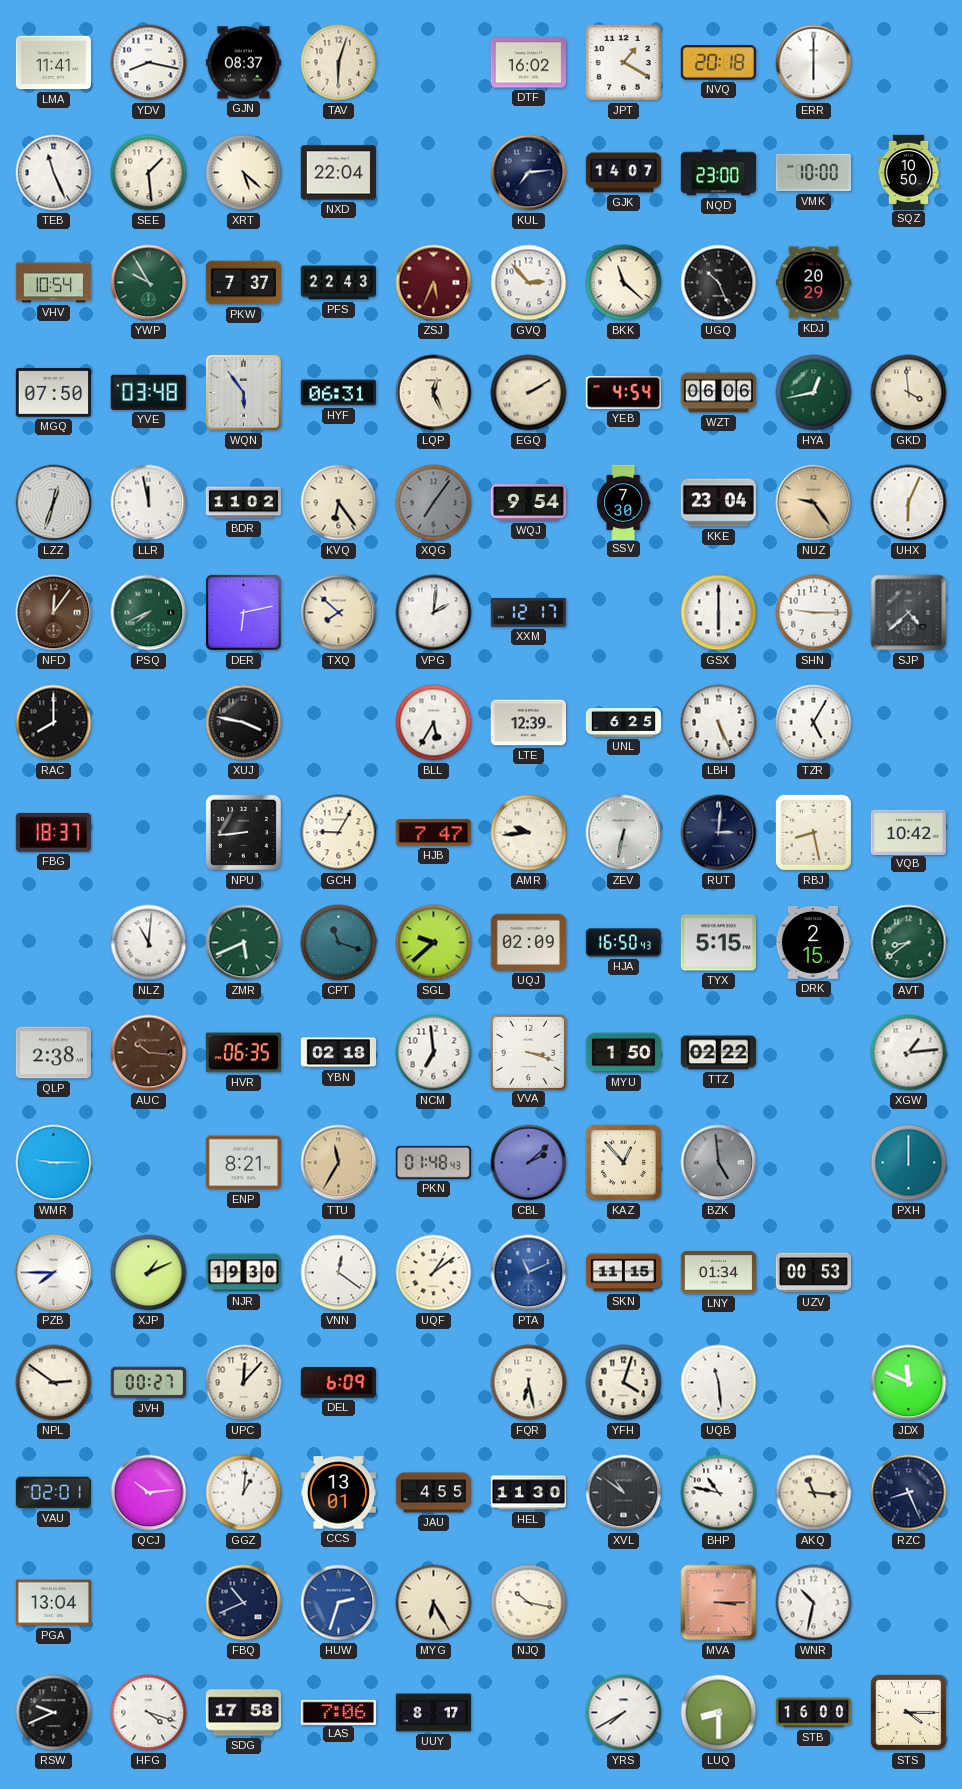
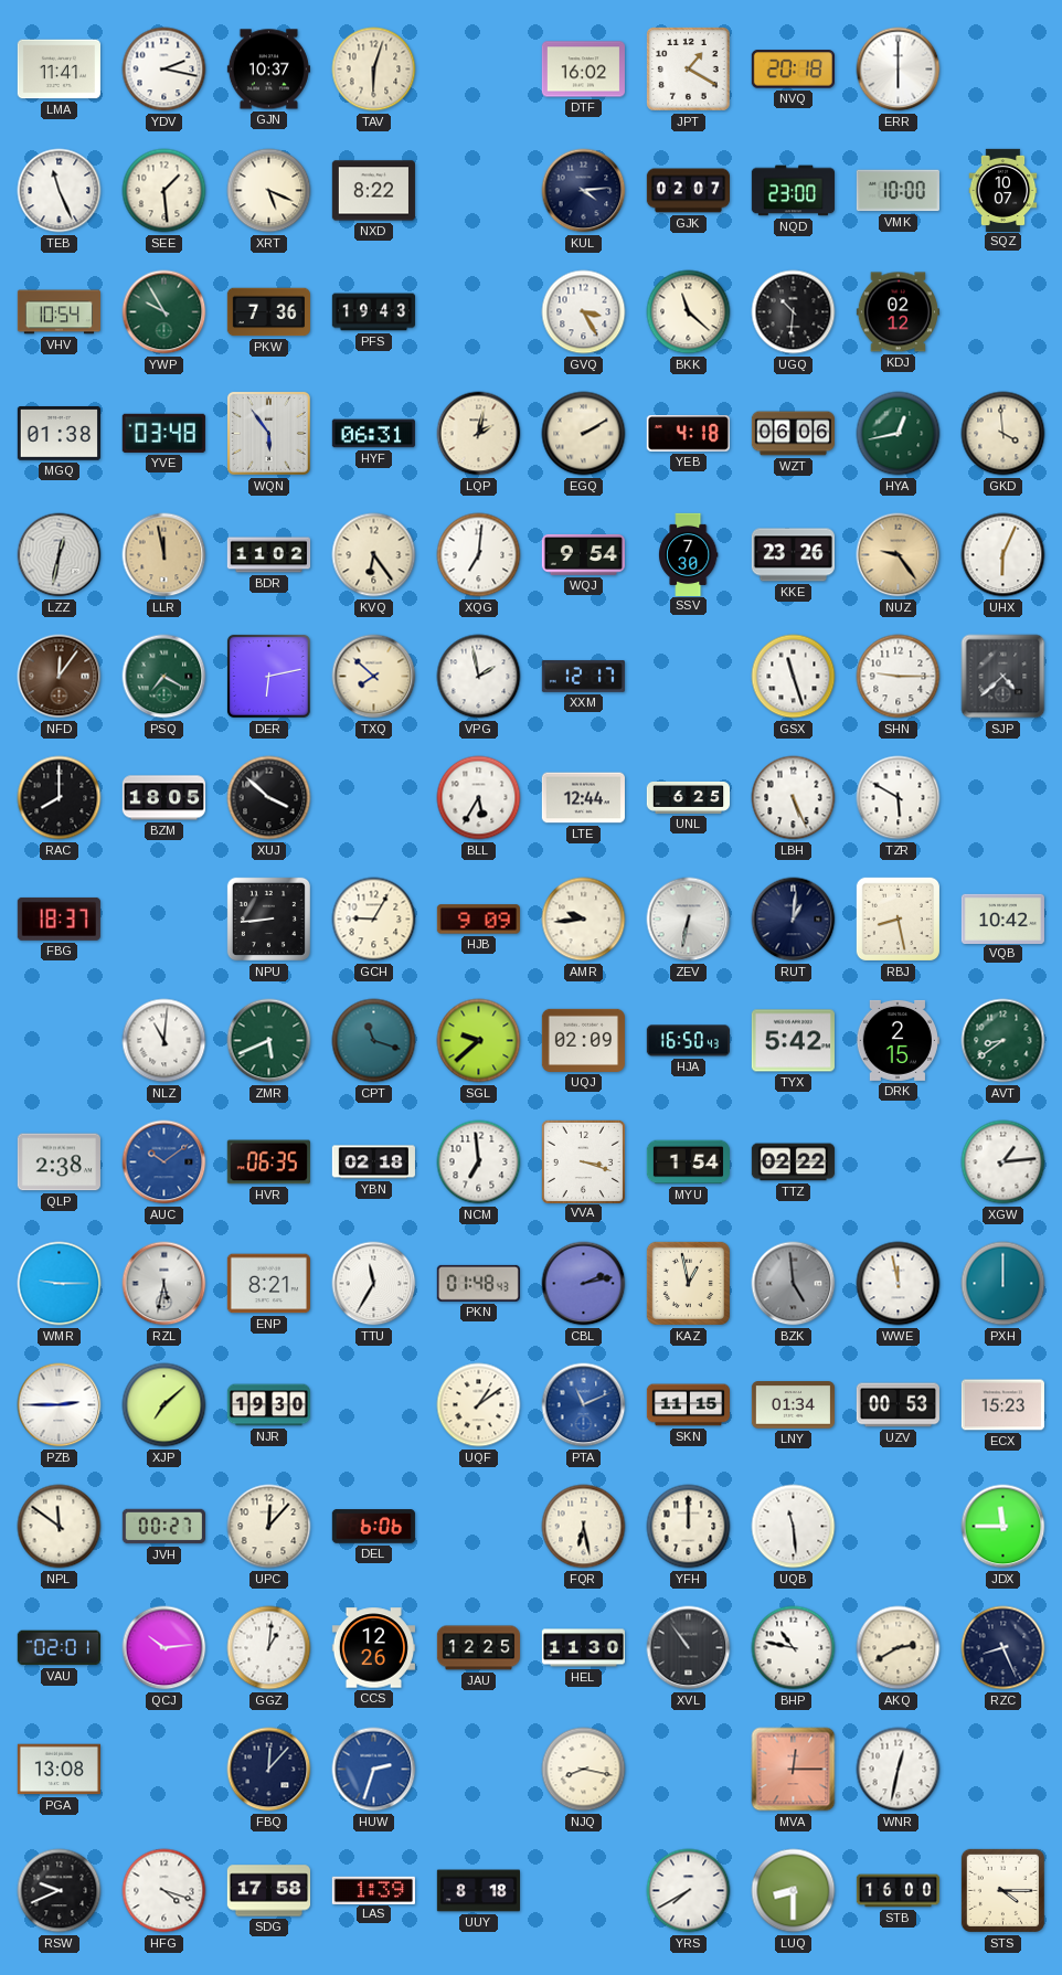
YDV: 8:17 -> 2:17
GJN: 08:37 -> 10:37
XRT: 5:22 -> 5:19
NXD: 22:04 -> 8:22
KUL: 7:14 -> 4:14
GJK: 14:07 -> 02:07
SQZ: 10:50 -> 10:07
PKW: 7:37 -> 7:36
PFS: 22:43 -> 19:43
ZSJ: 5:34 -> none
GVQ: 2:53 -> 3:25
UGQ: 10:26 -> 10:31
KDJ: 20:29 -> 02:12
MGQ: 07:50 -> 01:38
LQP: 12:26 -> 2:02
YEB: 4:54 -> 4:18
LZZ: 12:33 -> 12:32
LLR dial: white -> champagne
XQG: 7:06 -> 7:01
XQG dial: grey -> white
KKE: 23:04 -> 23:26
PSQ: 7:41 -> 7:20
VPG: 2:01 -> 1:58
GSX: 6:00 -> 11:27
BZM: none -> 18:05
XUJ: 3:47 -> 3:52
LTE: 12:39 -> 12:44
TZR: 5:05 -> 5:50
HJB: 7:47 -> 9:09
RUT: 3:01 -> 1:01
TYX: 5:15 -> 5:42
AUC: 10:16 -> 10:09
AUC dial: brown -> blue
MYU: 1:50 -> 1:54
RZL: none -> 5:32
TTU dial: champagne -> white
CBL: 2:08 -> 2:13
KAZ: 12:53 -> 12:58
WWE: none -> 11:58
PZB: 7:45 -> 2:45
XJP: 1:11 -> 7:08
VNN: 12:21 -> none
ECX: none -> 15:23
NPL: 2:51 -> 11:51
DEL: 6:09 -> 6:06
YFH: 4:03 -> 12:00
JDX: 11:49 -> 11:45
CCS: 13:01 -> 12:26
JAU: 4:55 -> 12:25
XVL: 10:51 -> 10:54
AKQ: 11:16 -> 2:40
PGA: 13:04 -> 13:08
FBQ: 10:41 -> 12:07
MYG: 6:25 -> none
NJQ: 10:17 -> 8:17
MVA: 3:15 -> 12:15
WNR: 10:32 -> 12:32
LAS: 7:06 -> 1:39
UUY: 8:17 -> 8:18
